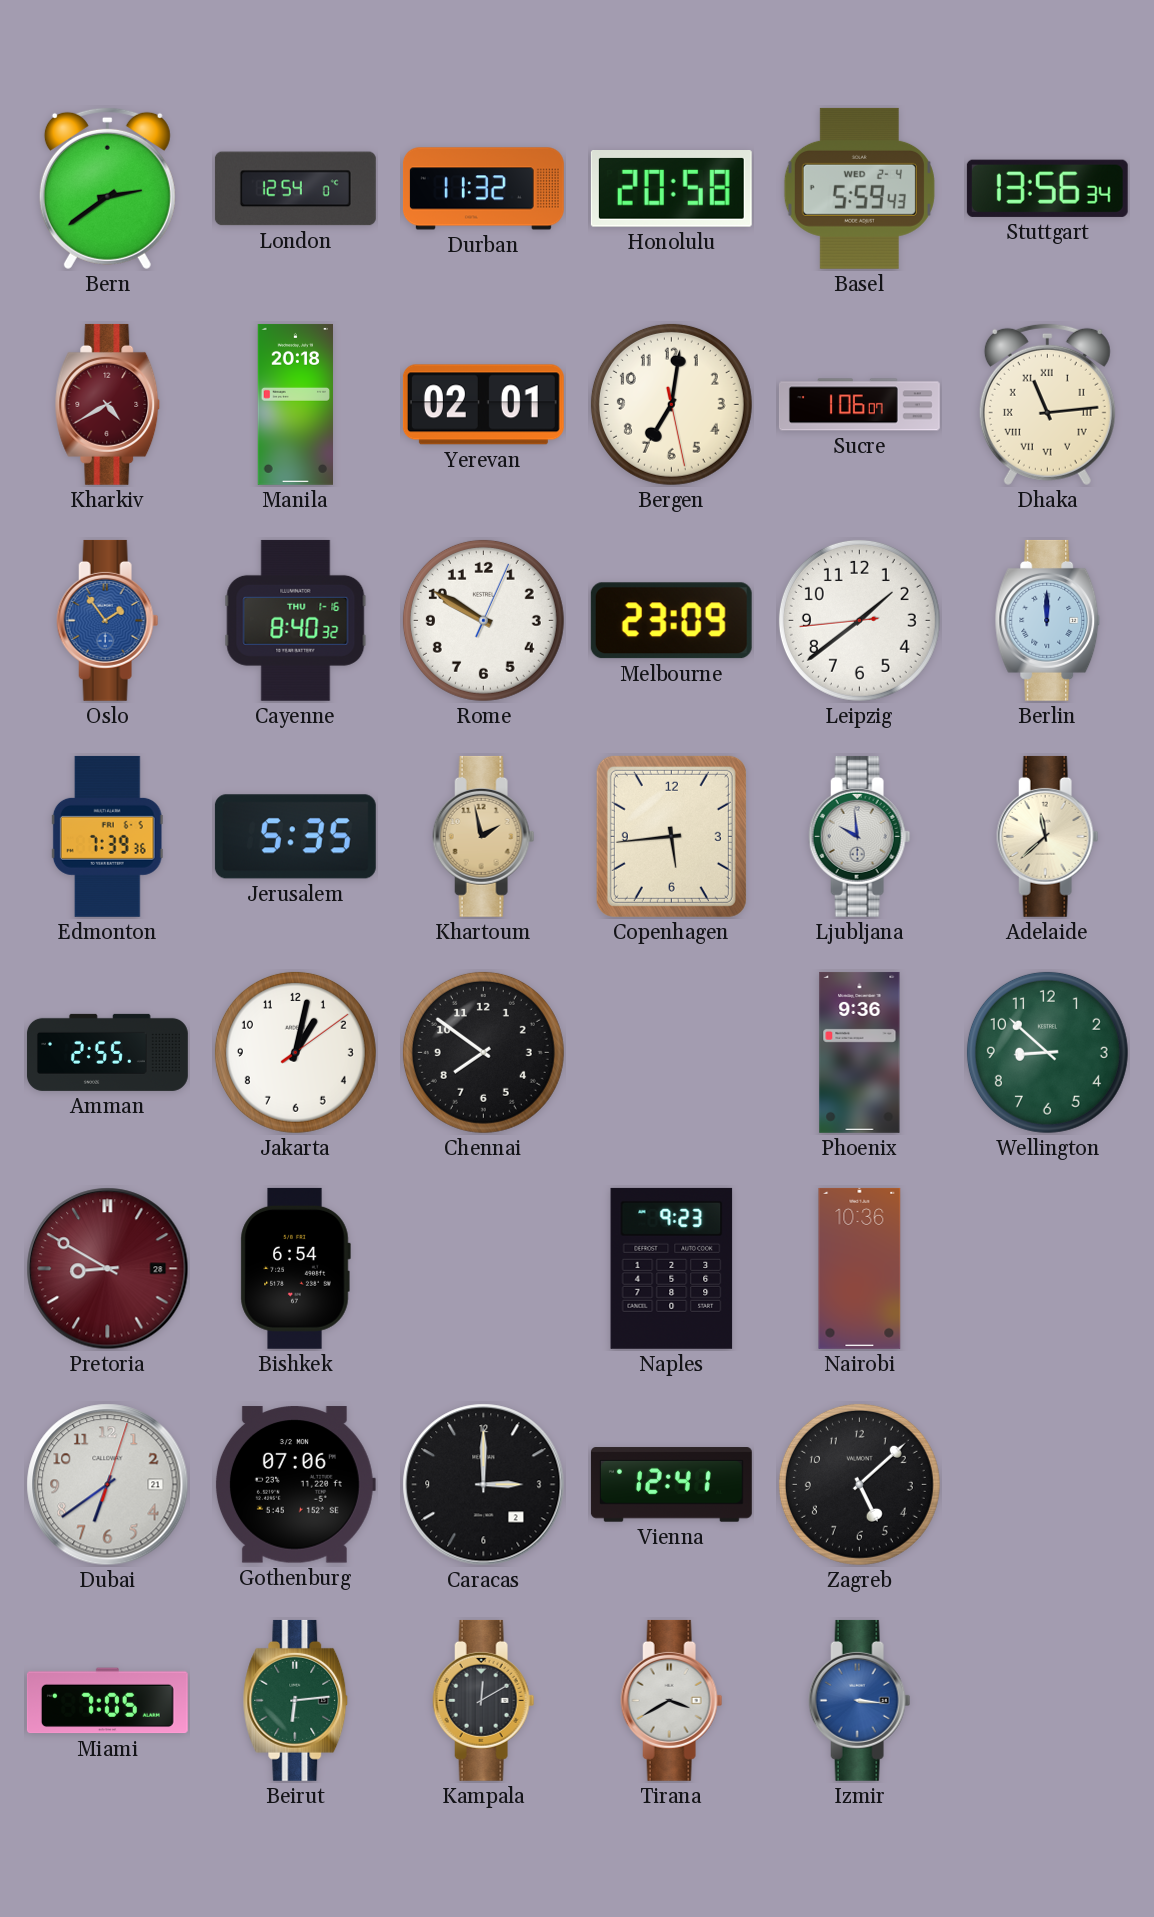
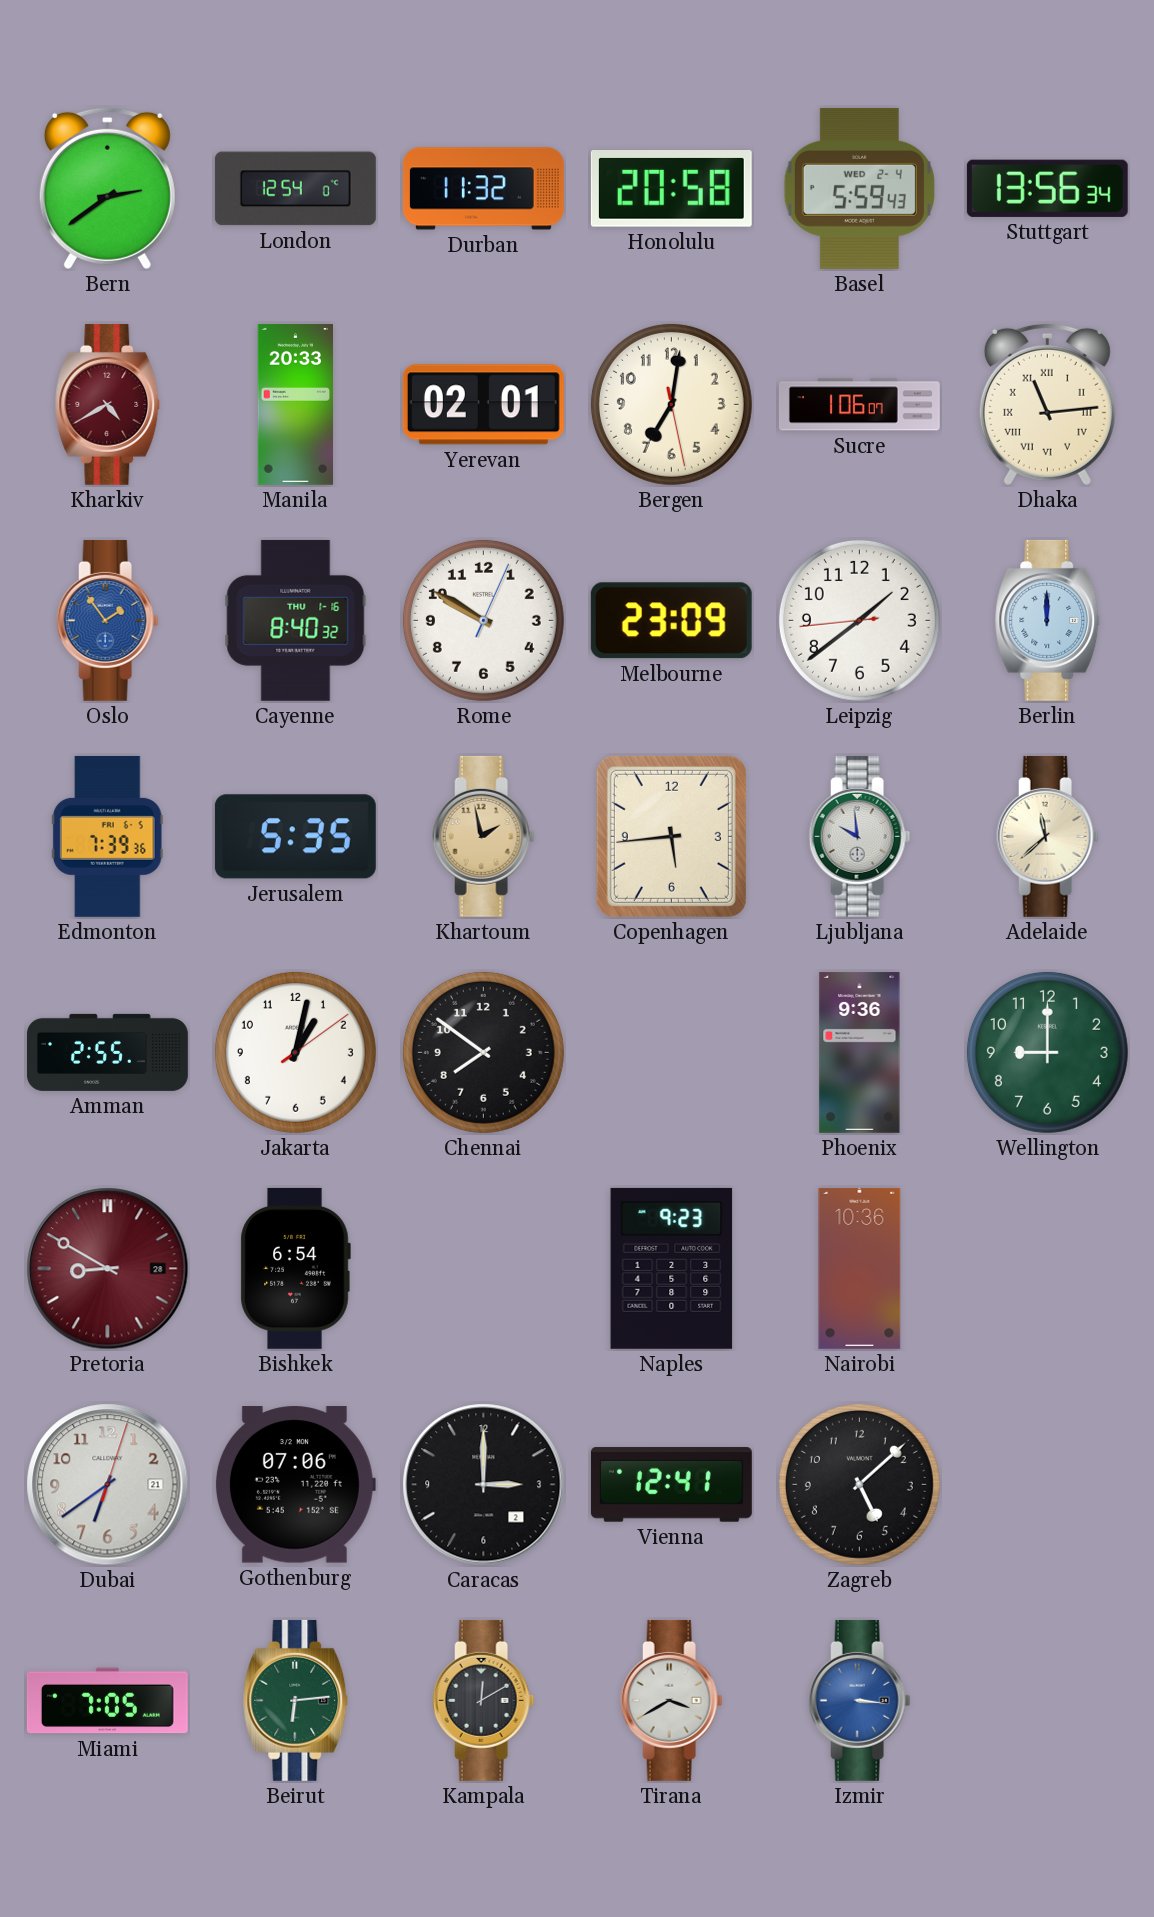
Manila: 20:18 -> 20:33
Wellington: 8:52 -> 9:00
